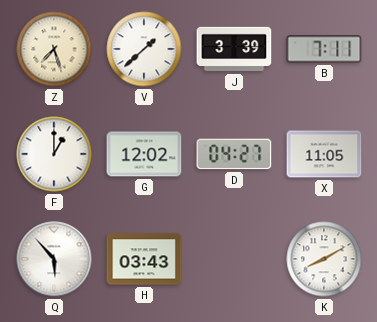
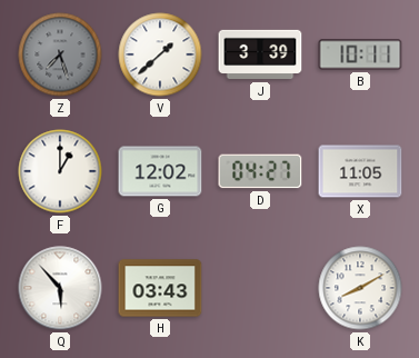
Z dial: cream -> grey
B: 7:11 -> 10:11
